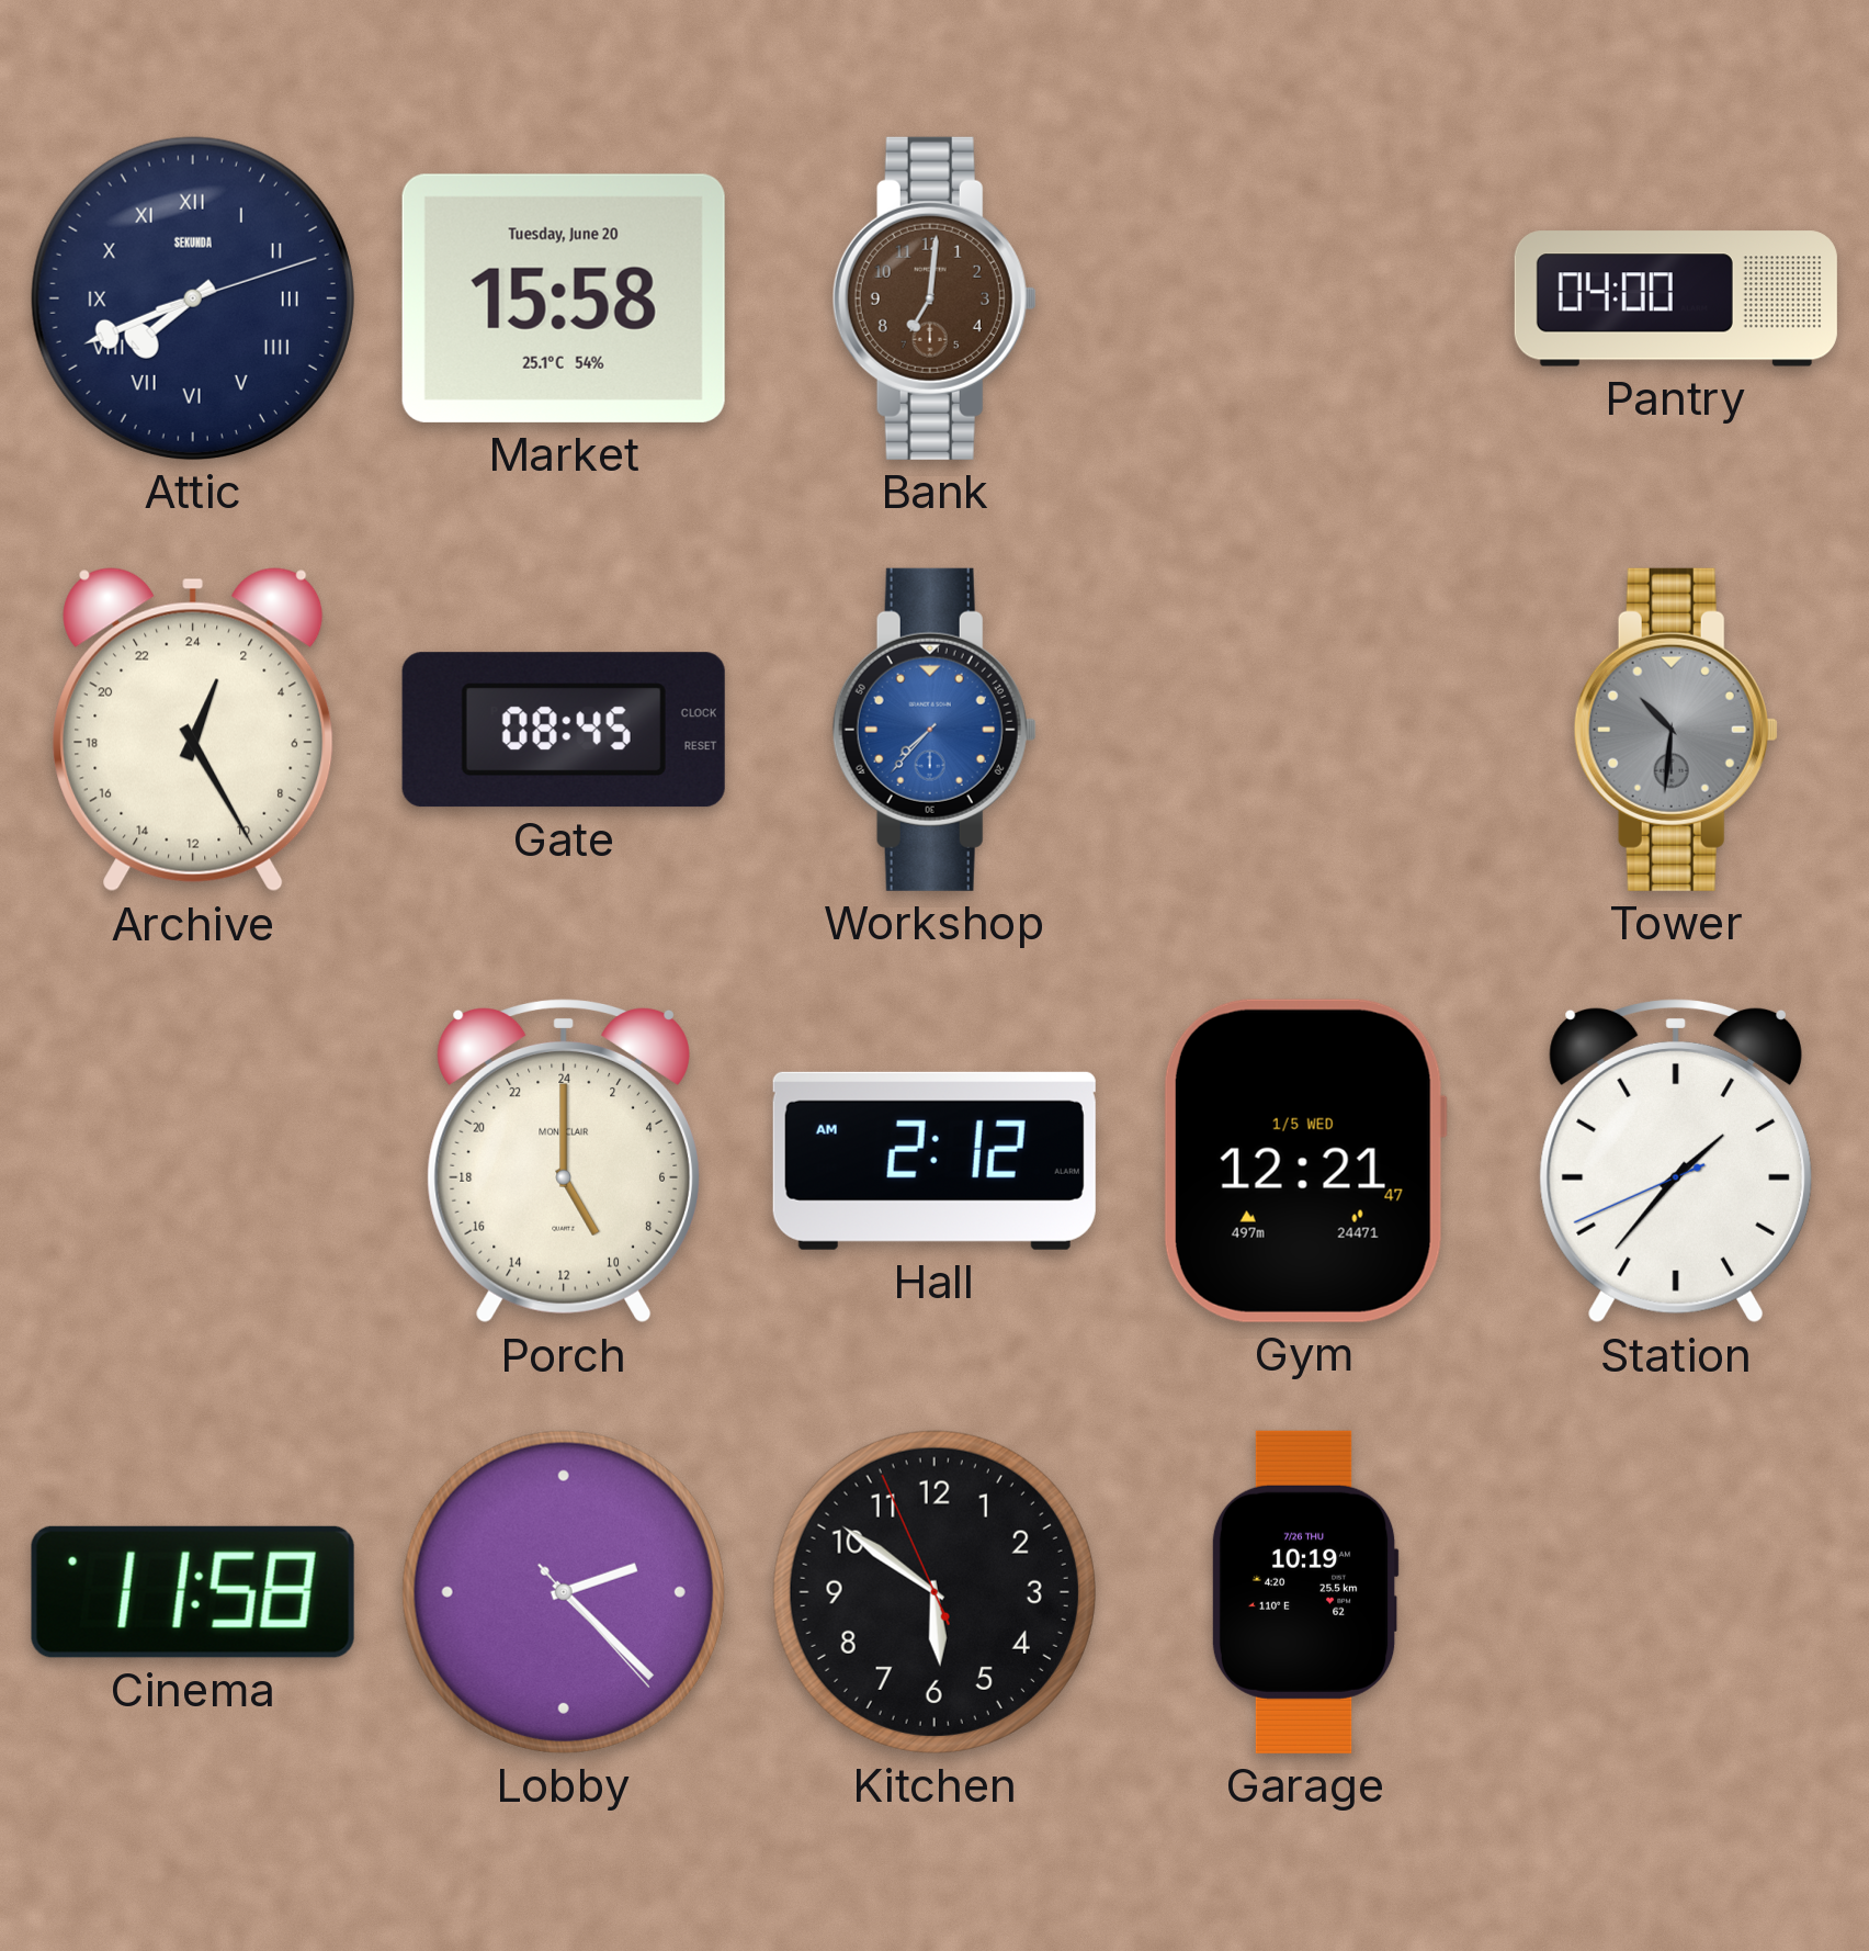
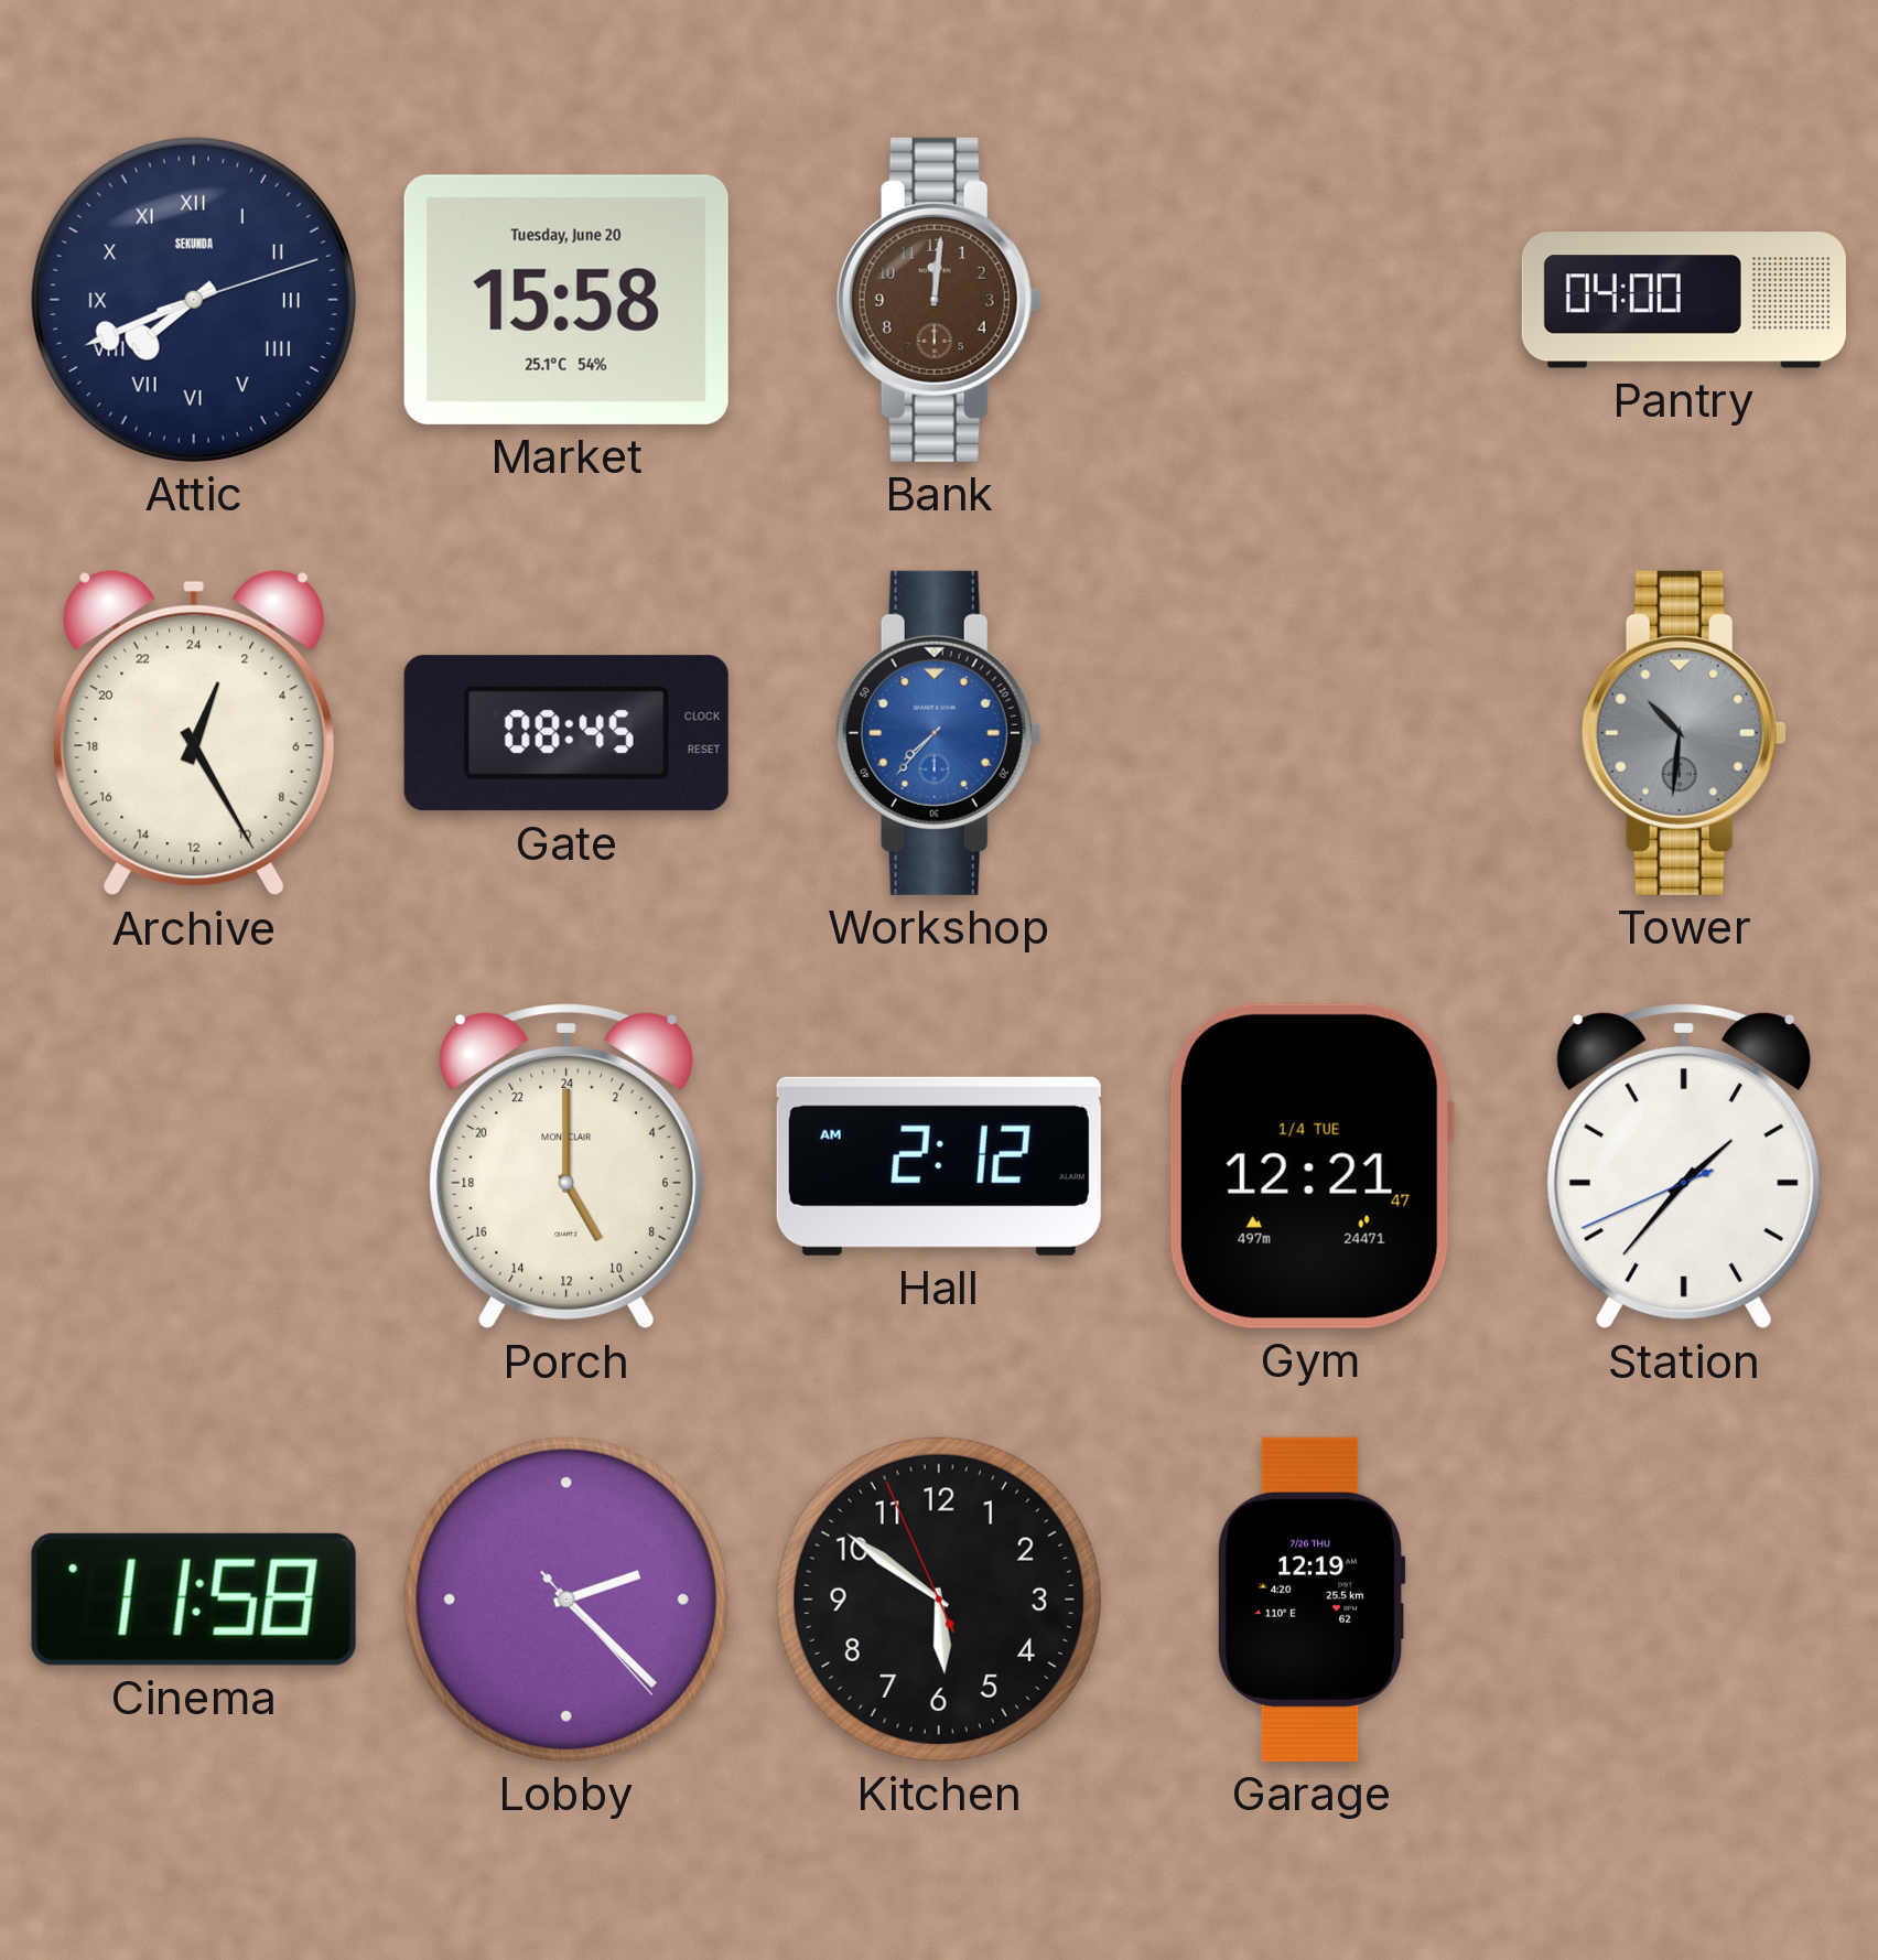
Bank: 7:01 -> 12:01
Gym date: 1/5 WED -> 1/4 TUE
Garage: 10:19 -> 12:19
